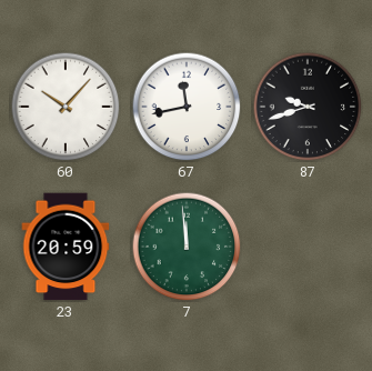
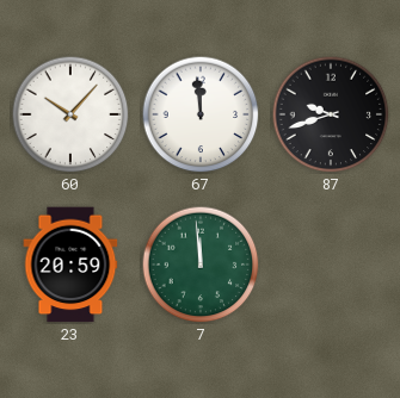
67: 11:43 -> 11:59
